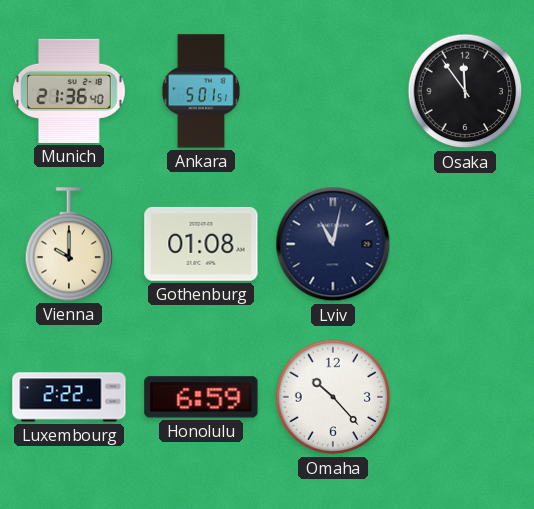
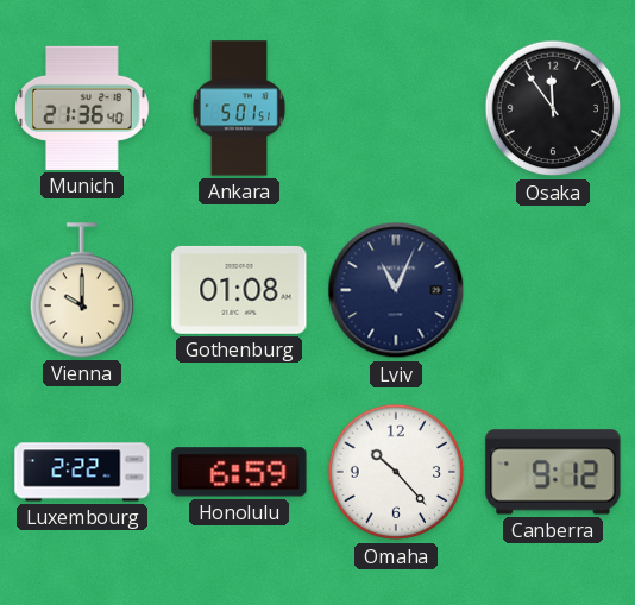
Lviv: 11:02 -> 11:04
Canberra: none -> 9:12
